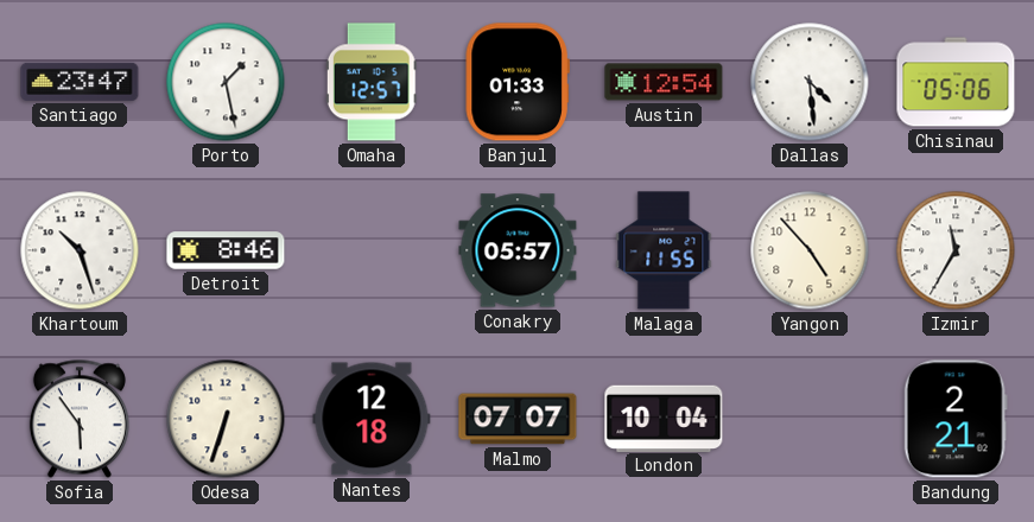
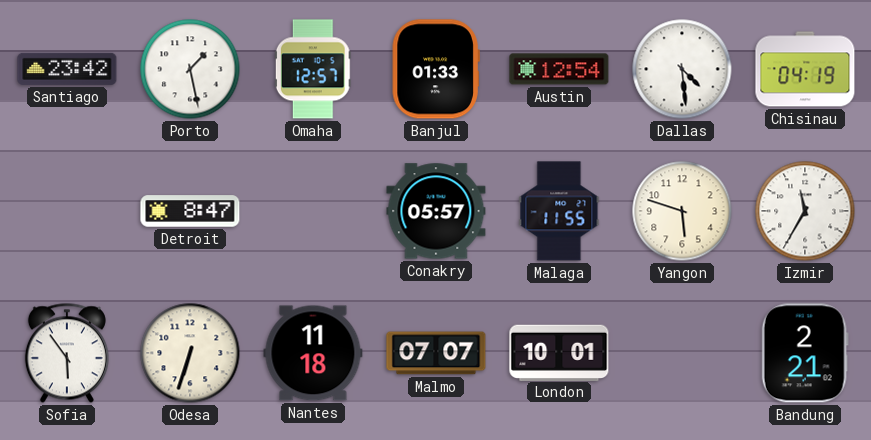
Santiago: 23:47 -> 23:42
Chisinau: 05:06 -> 04:19
Khartoum: 10:27 -> none
Detroit: 8:46 -> 8:47
Yangon: 4:53 -> 5:48
Nantes: 12:18 -> 11:18
London: 10:04 -> 10:01
